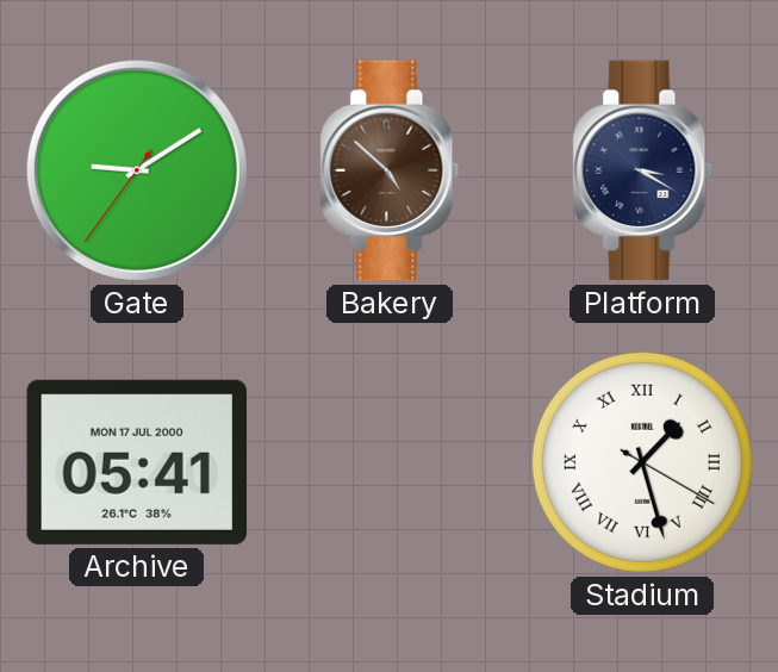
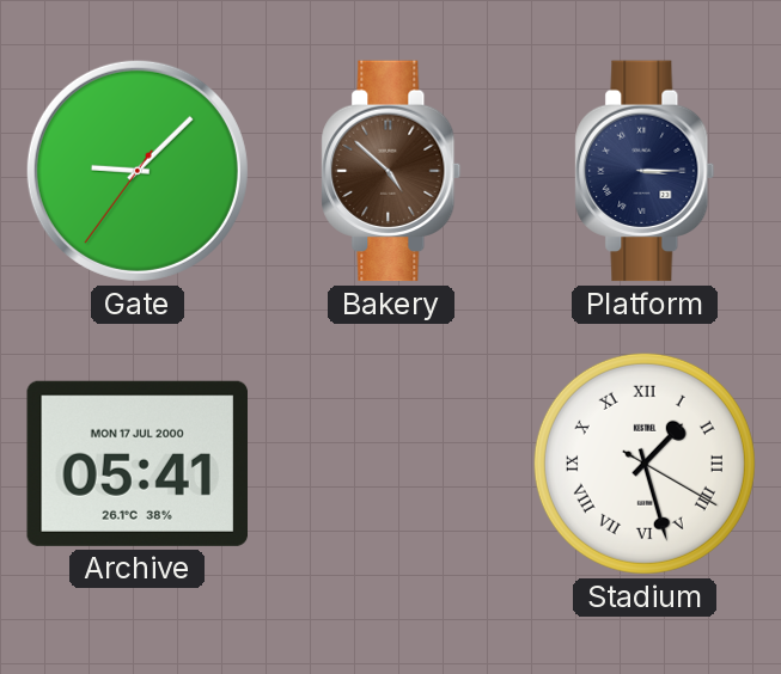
Gate: 9:09 -> 9:07
Platform: 3:20 -> 3:15
